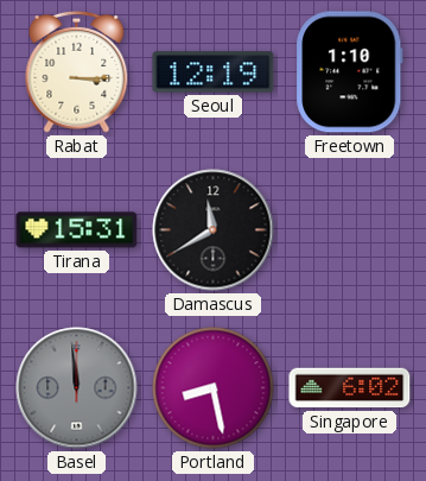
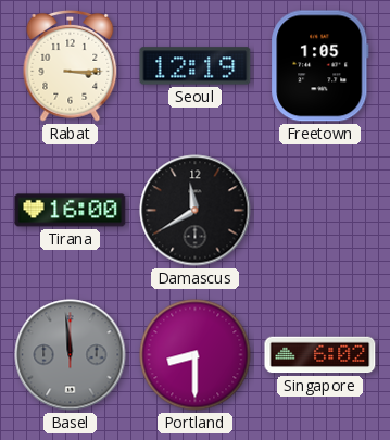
Freetown: 1:10 -> 1:05
Tirana: 15:31 -> 16:00
Portland: 8:28 -> 8:30
